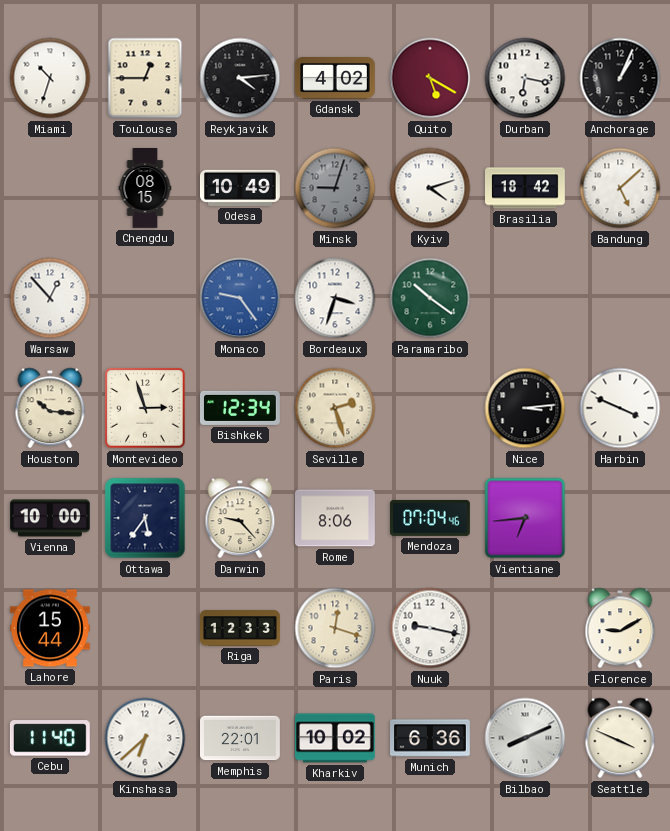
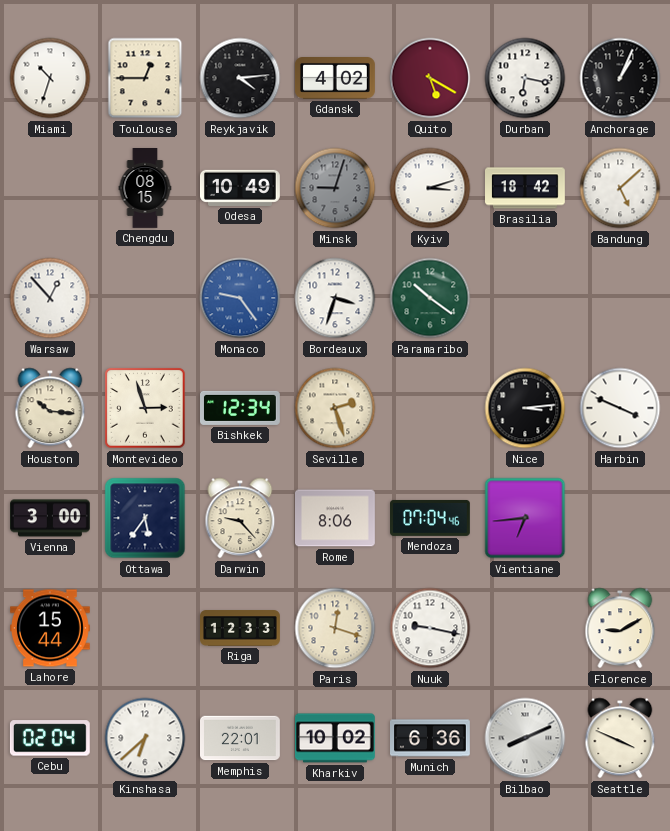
Kyiv: 4:12 -> 3:12
Vienna: 10:00 -> 3:00
Cebu: 11:40 -> 02:04
